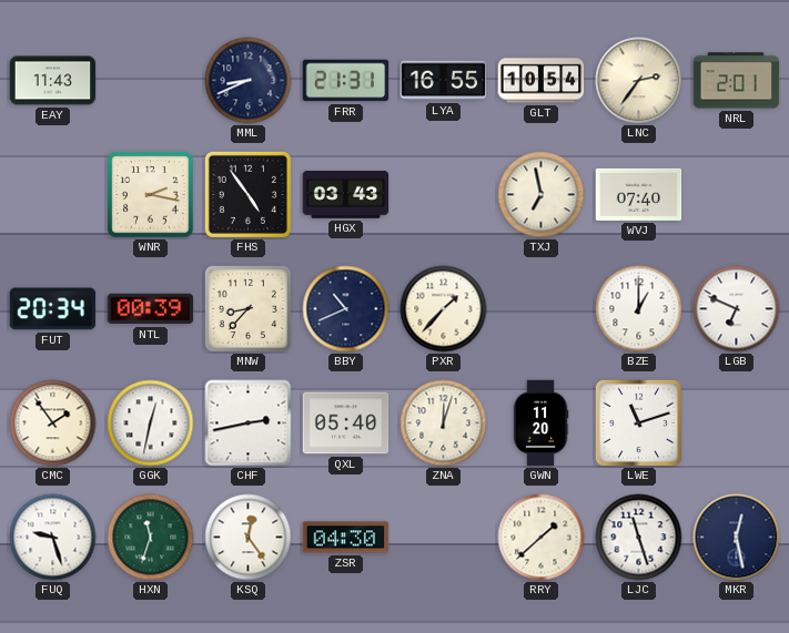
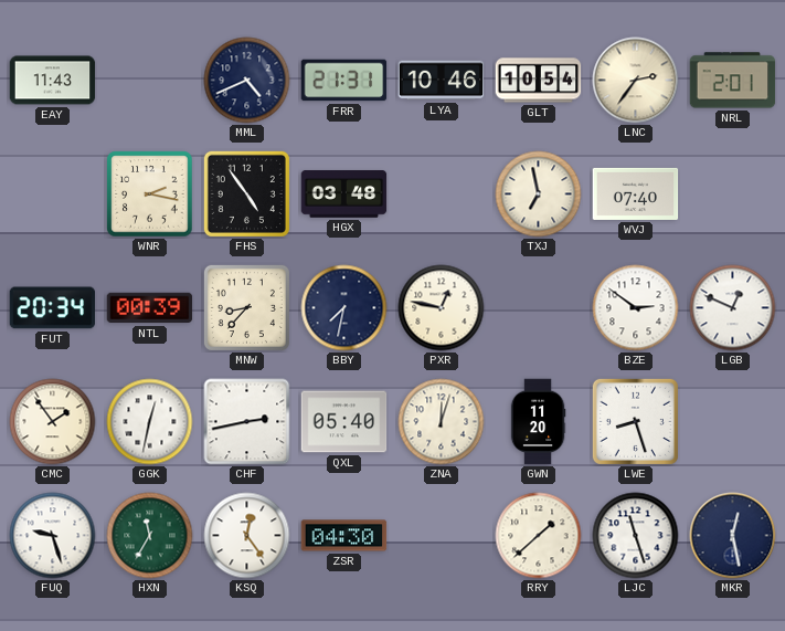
MML: 8:41 -> 4:41
LYA: 16:55 -> 10:46
HGX: 03:43 -> 03:48
BBY: 10:41 -> 7:32
PXR: 1:37 -> 12:47
BZE: 1:00 -> 2:51
LGB: 6:49 -> 12:49
LWE: 11:12 -> 8:27
HXN: 11:33 -> 11:35
